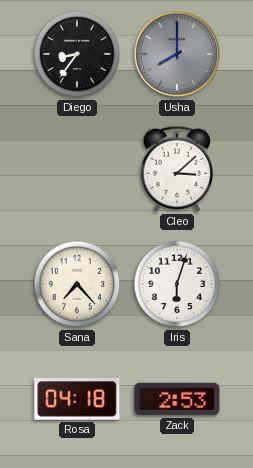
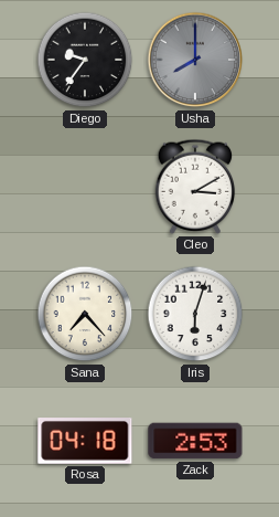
Diego: 8:36 -> 9:36
Cleo: 3:08 -> 3:10
